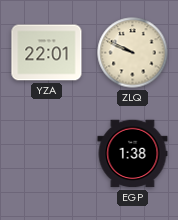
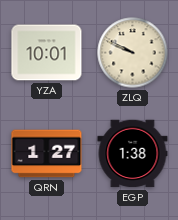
YZA: 22:01 -> 10:01
QRN: none -> 1:27
